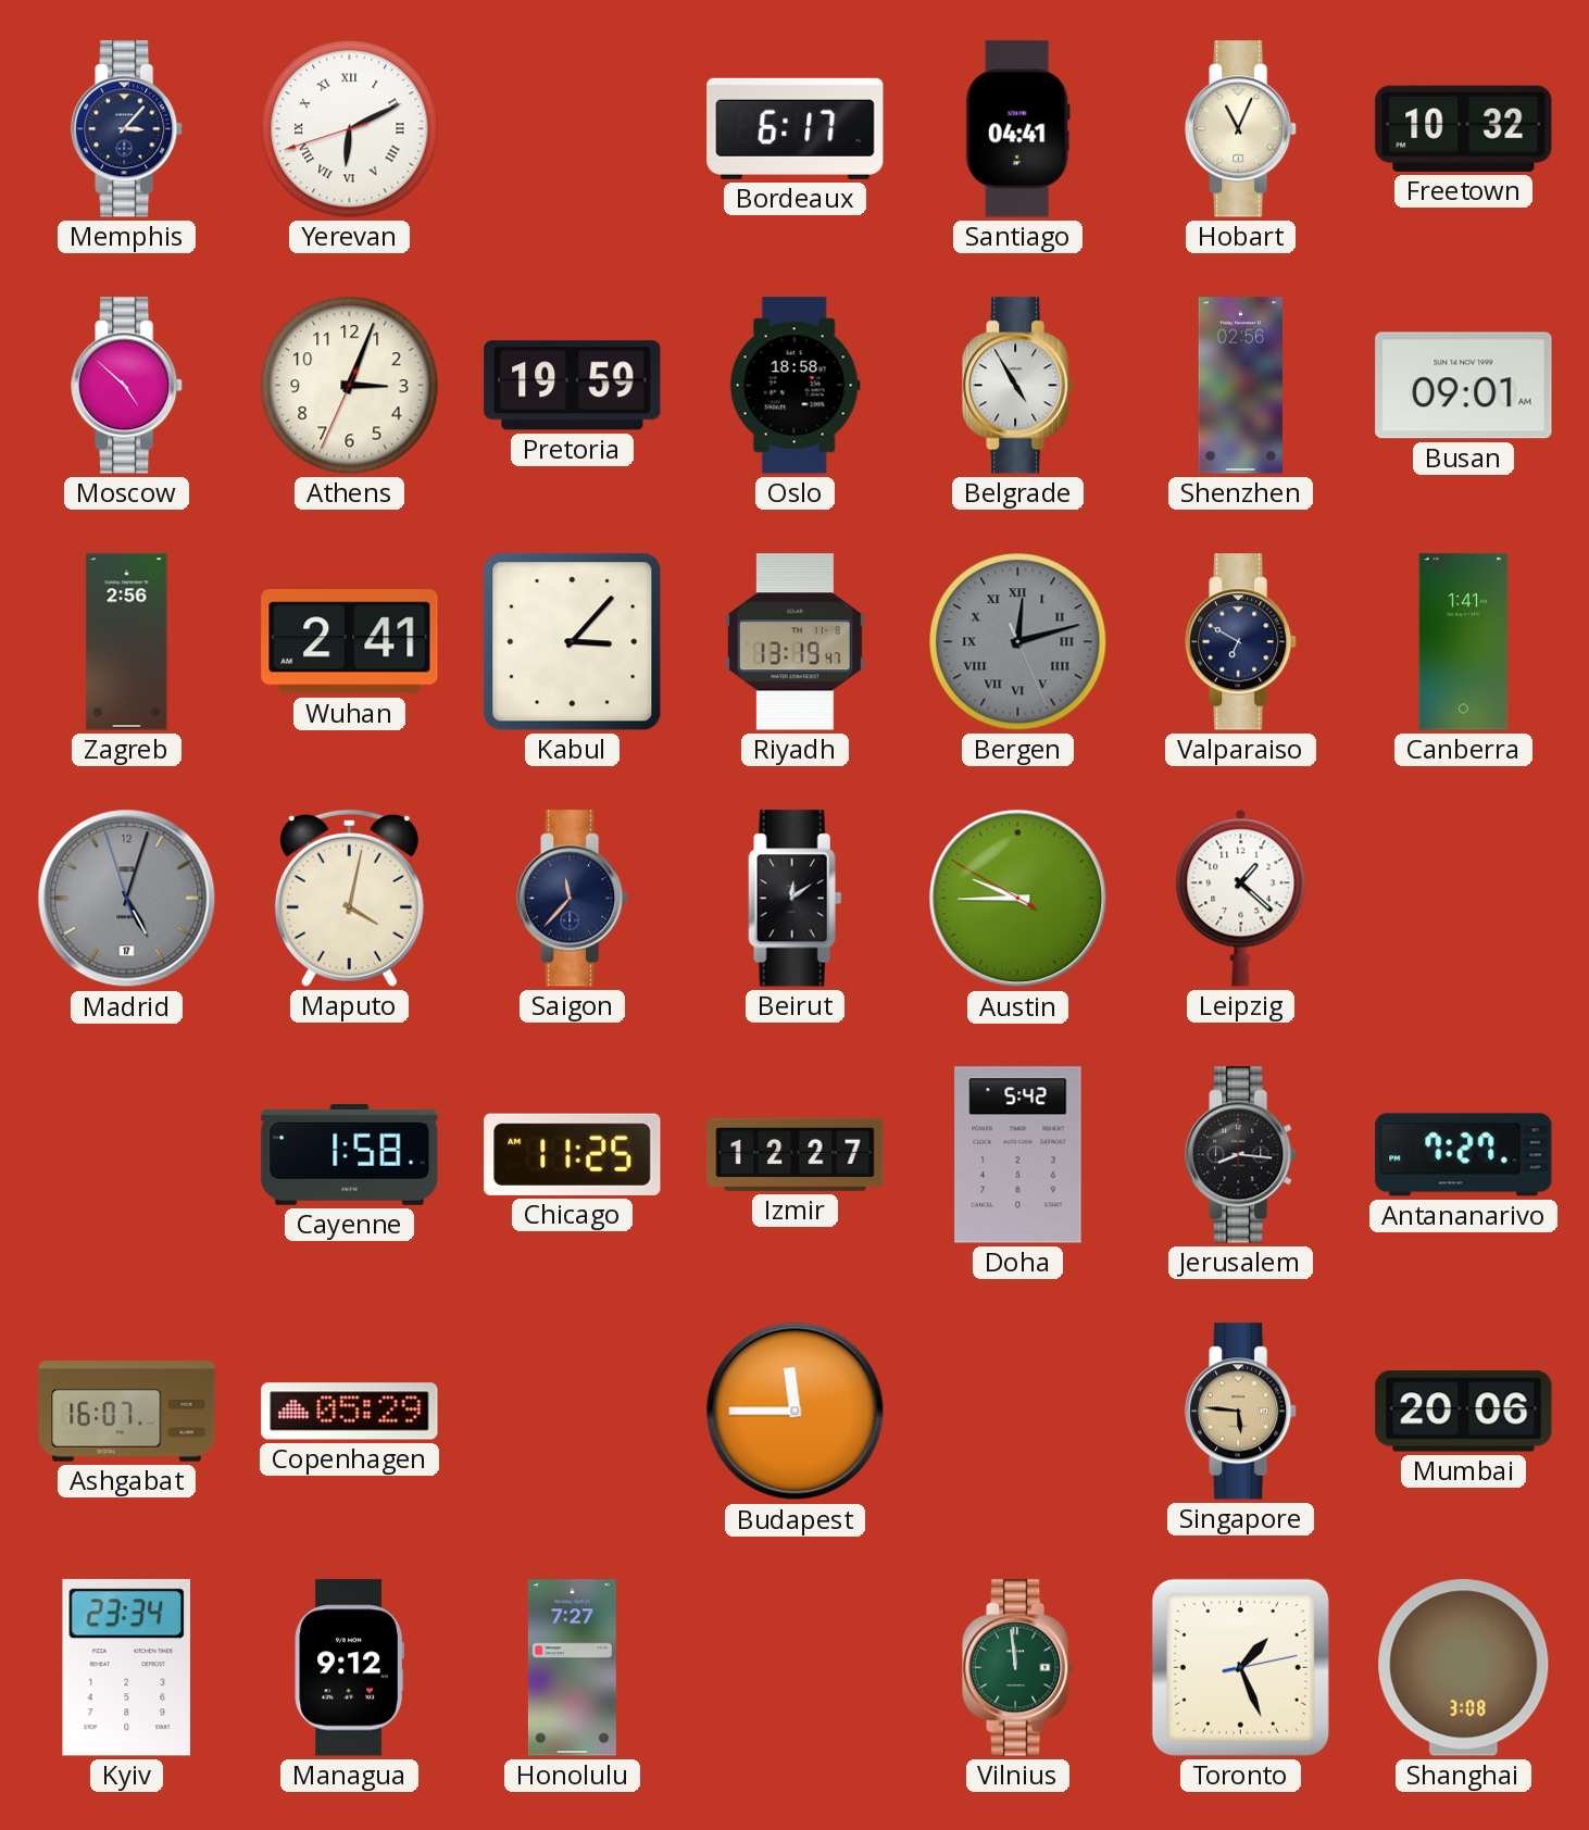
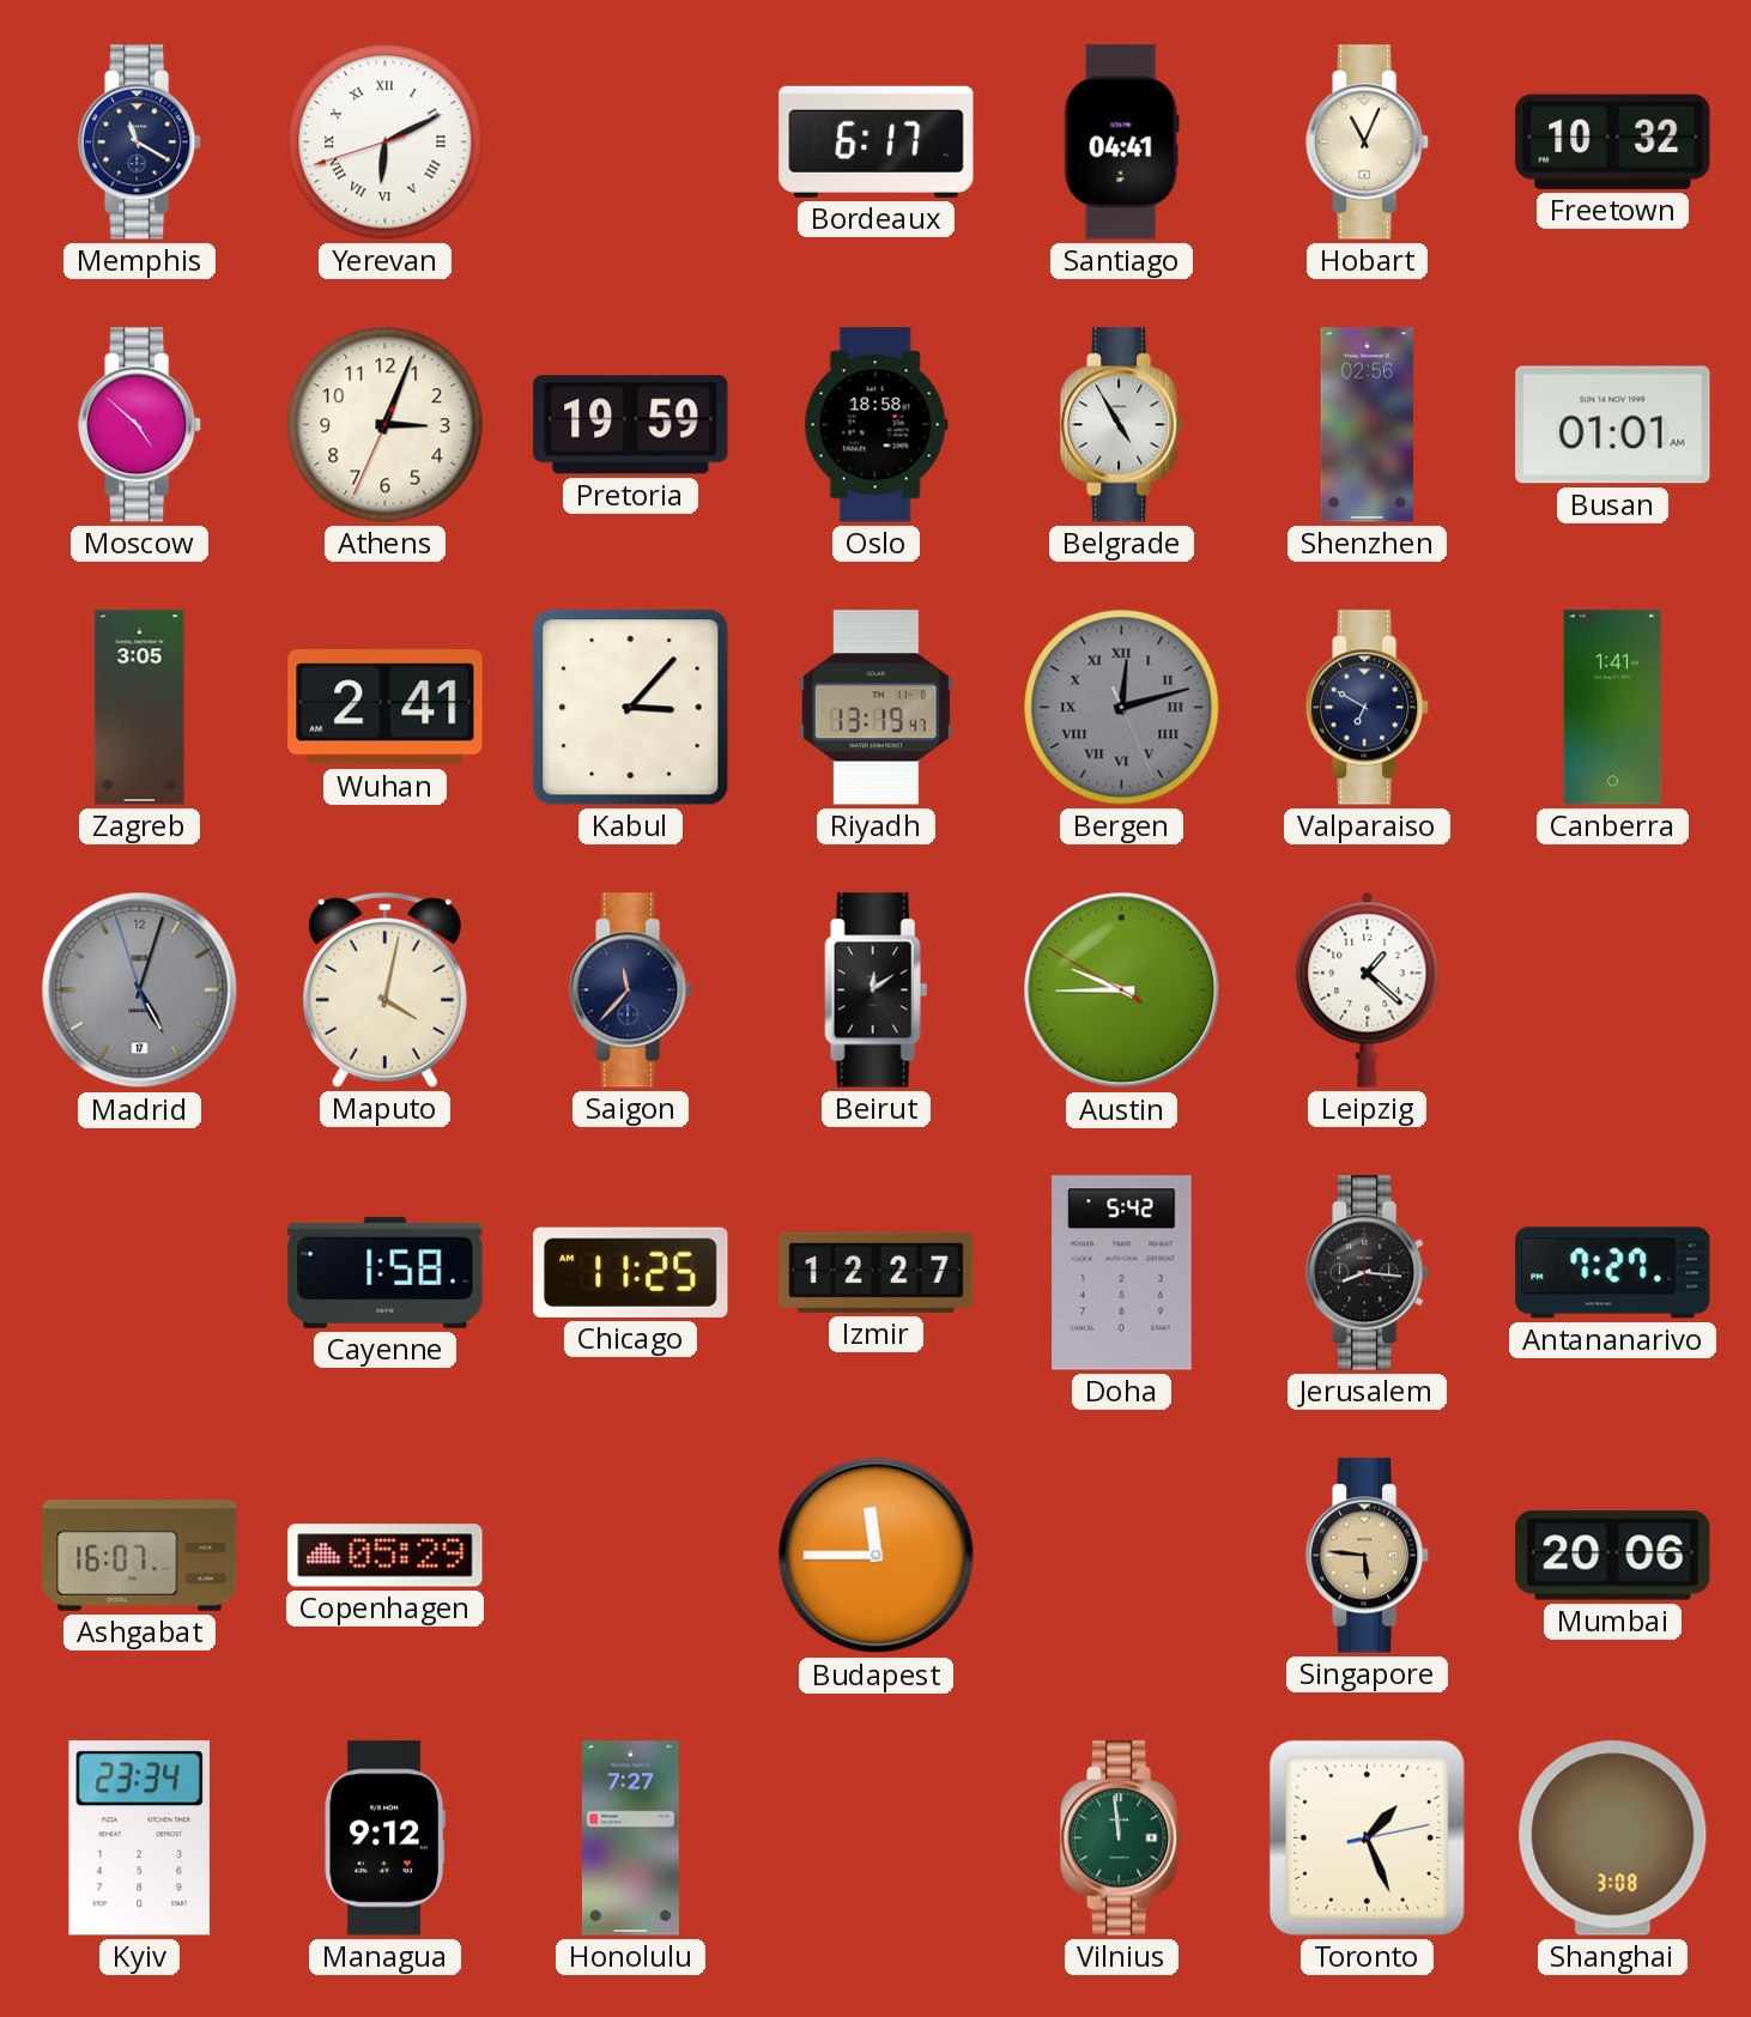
Memphis: 3:07 -> 11:20
Busan: 09:01 -> 01:01
Zagreb: 2:56 -> 3:05
